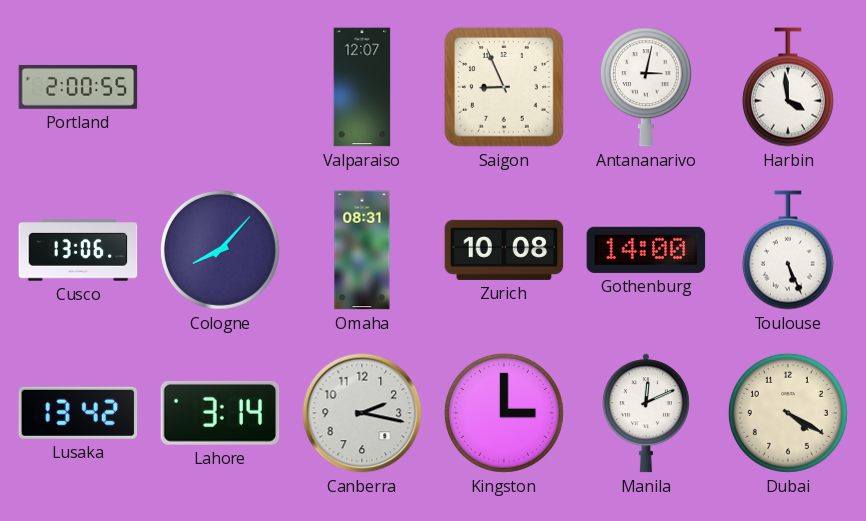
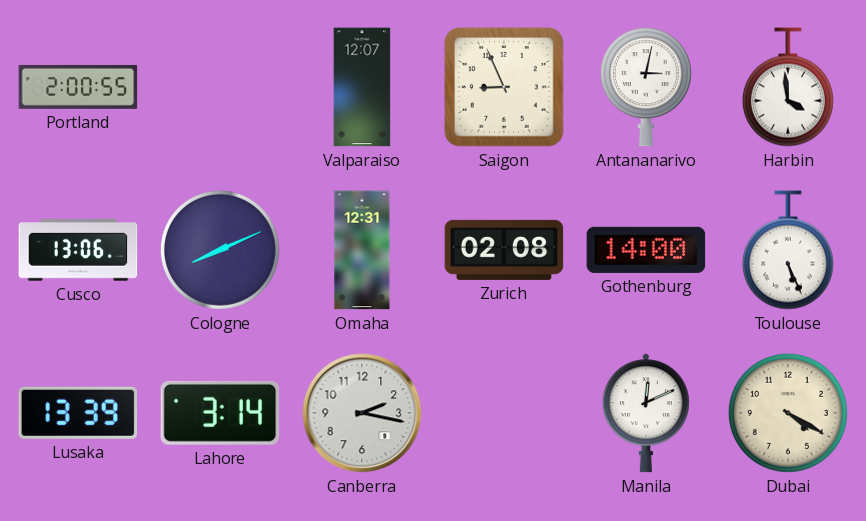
Cologne: 8:07 -> 8:11
Omaha: 08:31 -> 12:31
Zurich: 10:08 -> 02:08
Lusaka: 13:42 -> 13:39
Kingston: 3:00 -> none
